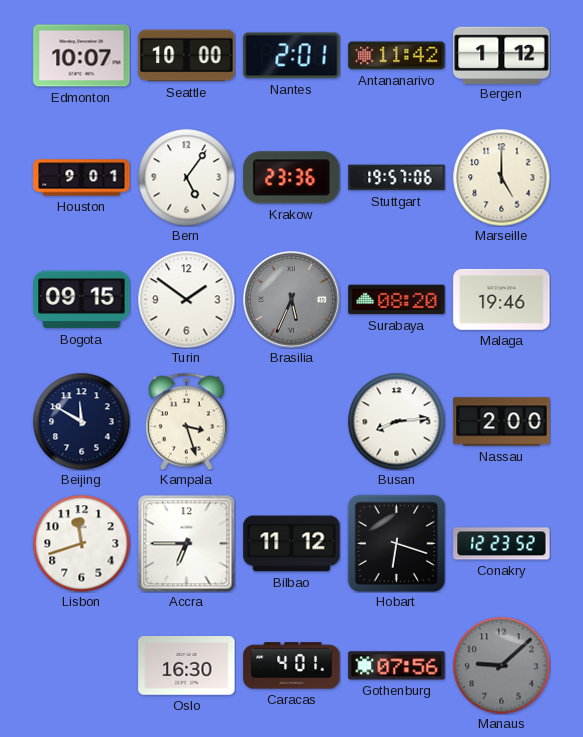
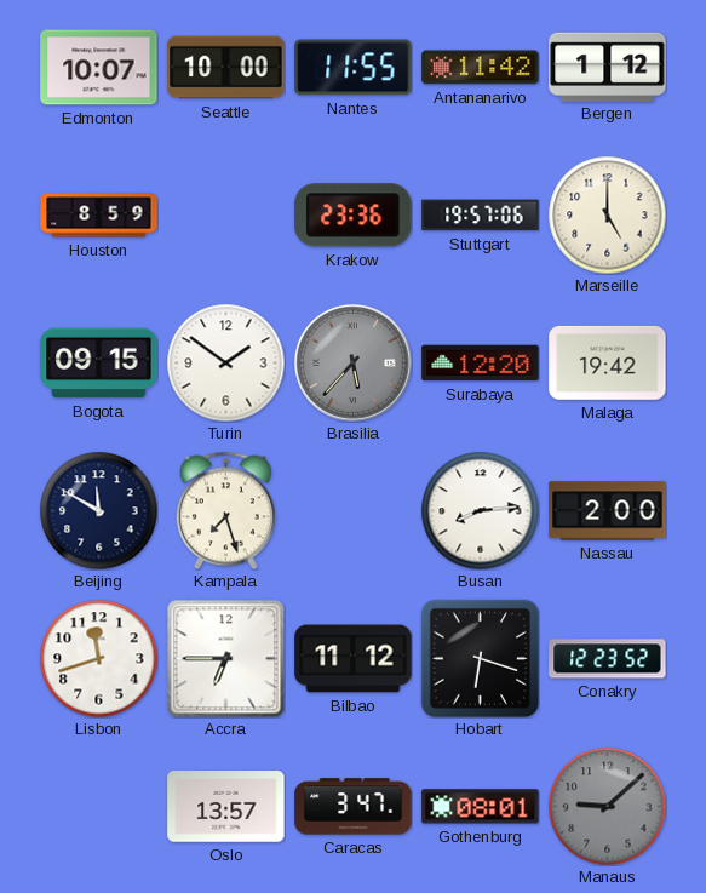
Nantes: 2:01 -> 11:55
Houston: 9:01 -> 8:59
Bern: 5:06 -> none
Brasilia: 5:34 -> 5:37
Surabaya: 08:20 -> 12:20
Malaga: 19:46 -> 19:42
Kampala: 3:27 -> 7:27
Oslo: 16:30 -> 13:57
Caracas: 4:01 -> 3:47
Gothenburg: 07:56 -> 08:01
